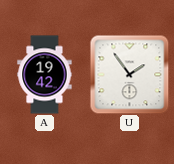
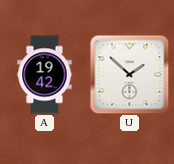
U: 1:54 -> 1:52
